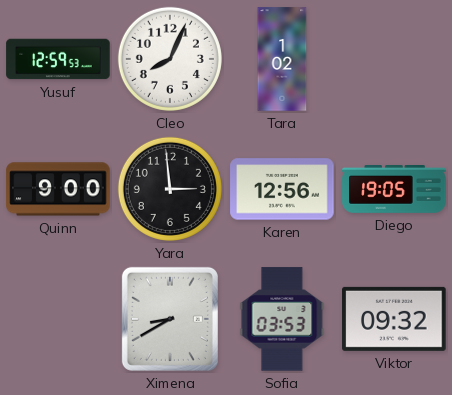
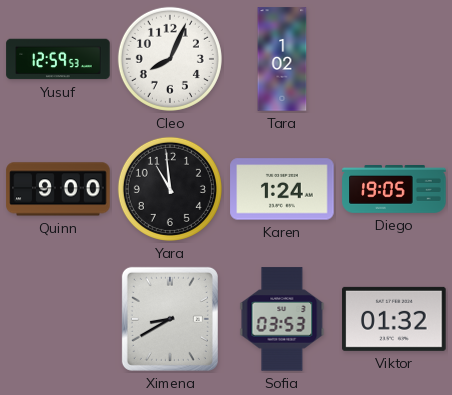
Yara: 2:59 -> 10:59
Karen: 12:56 -> 1:24
Viktor: 09:32 -> 01:32
